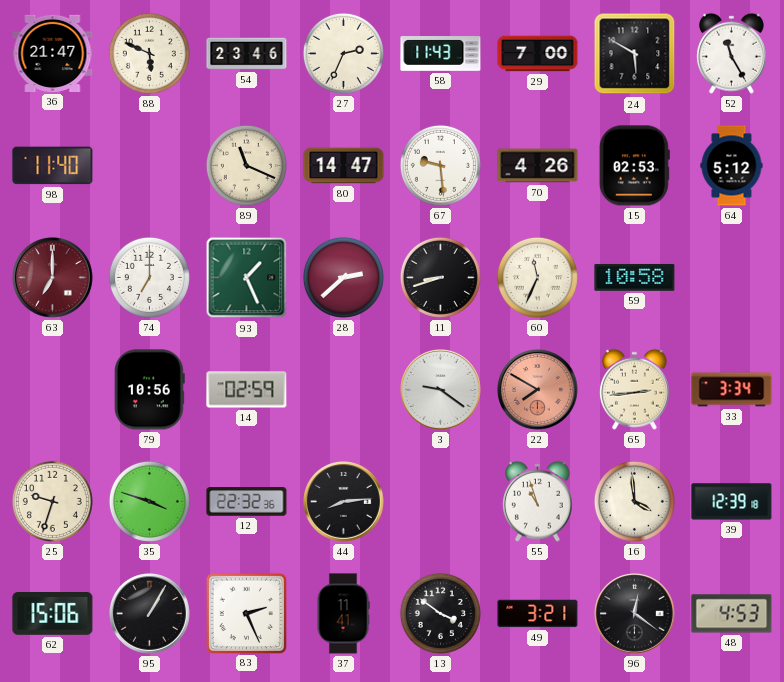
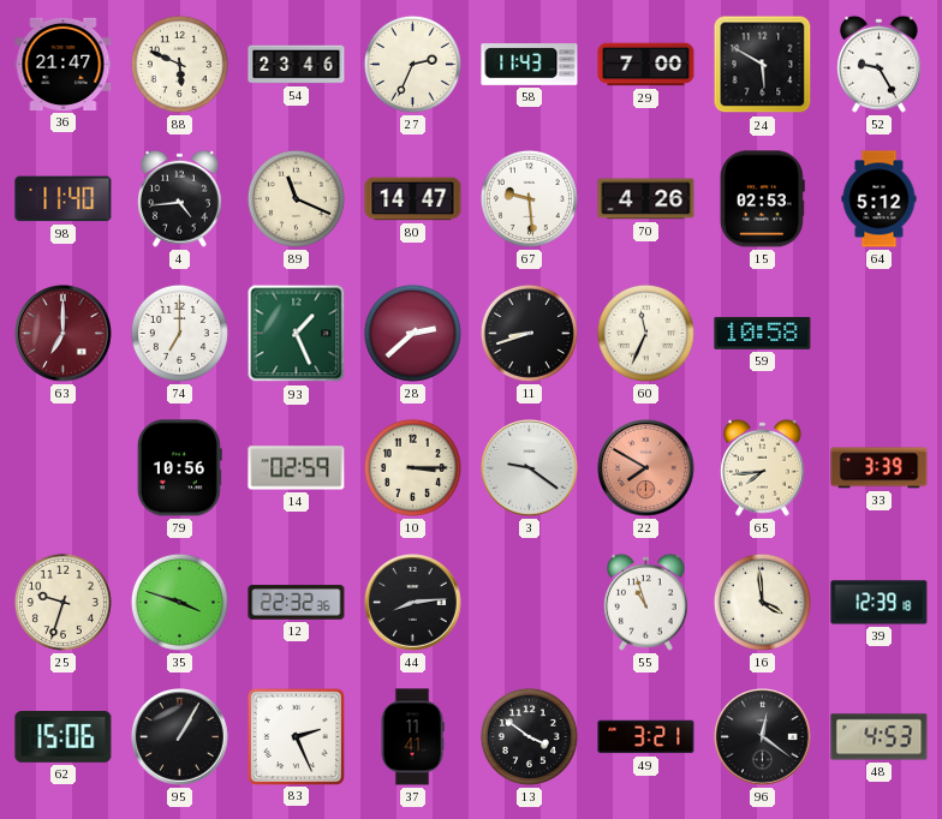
52: 11:25 -> 9:25
4: none -> 4:44
10: none -> 3:15
65: 2:44 -> 7:44
33: 3:34 -> 3:39
